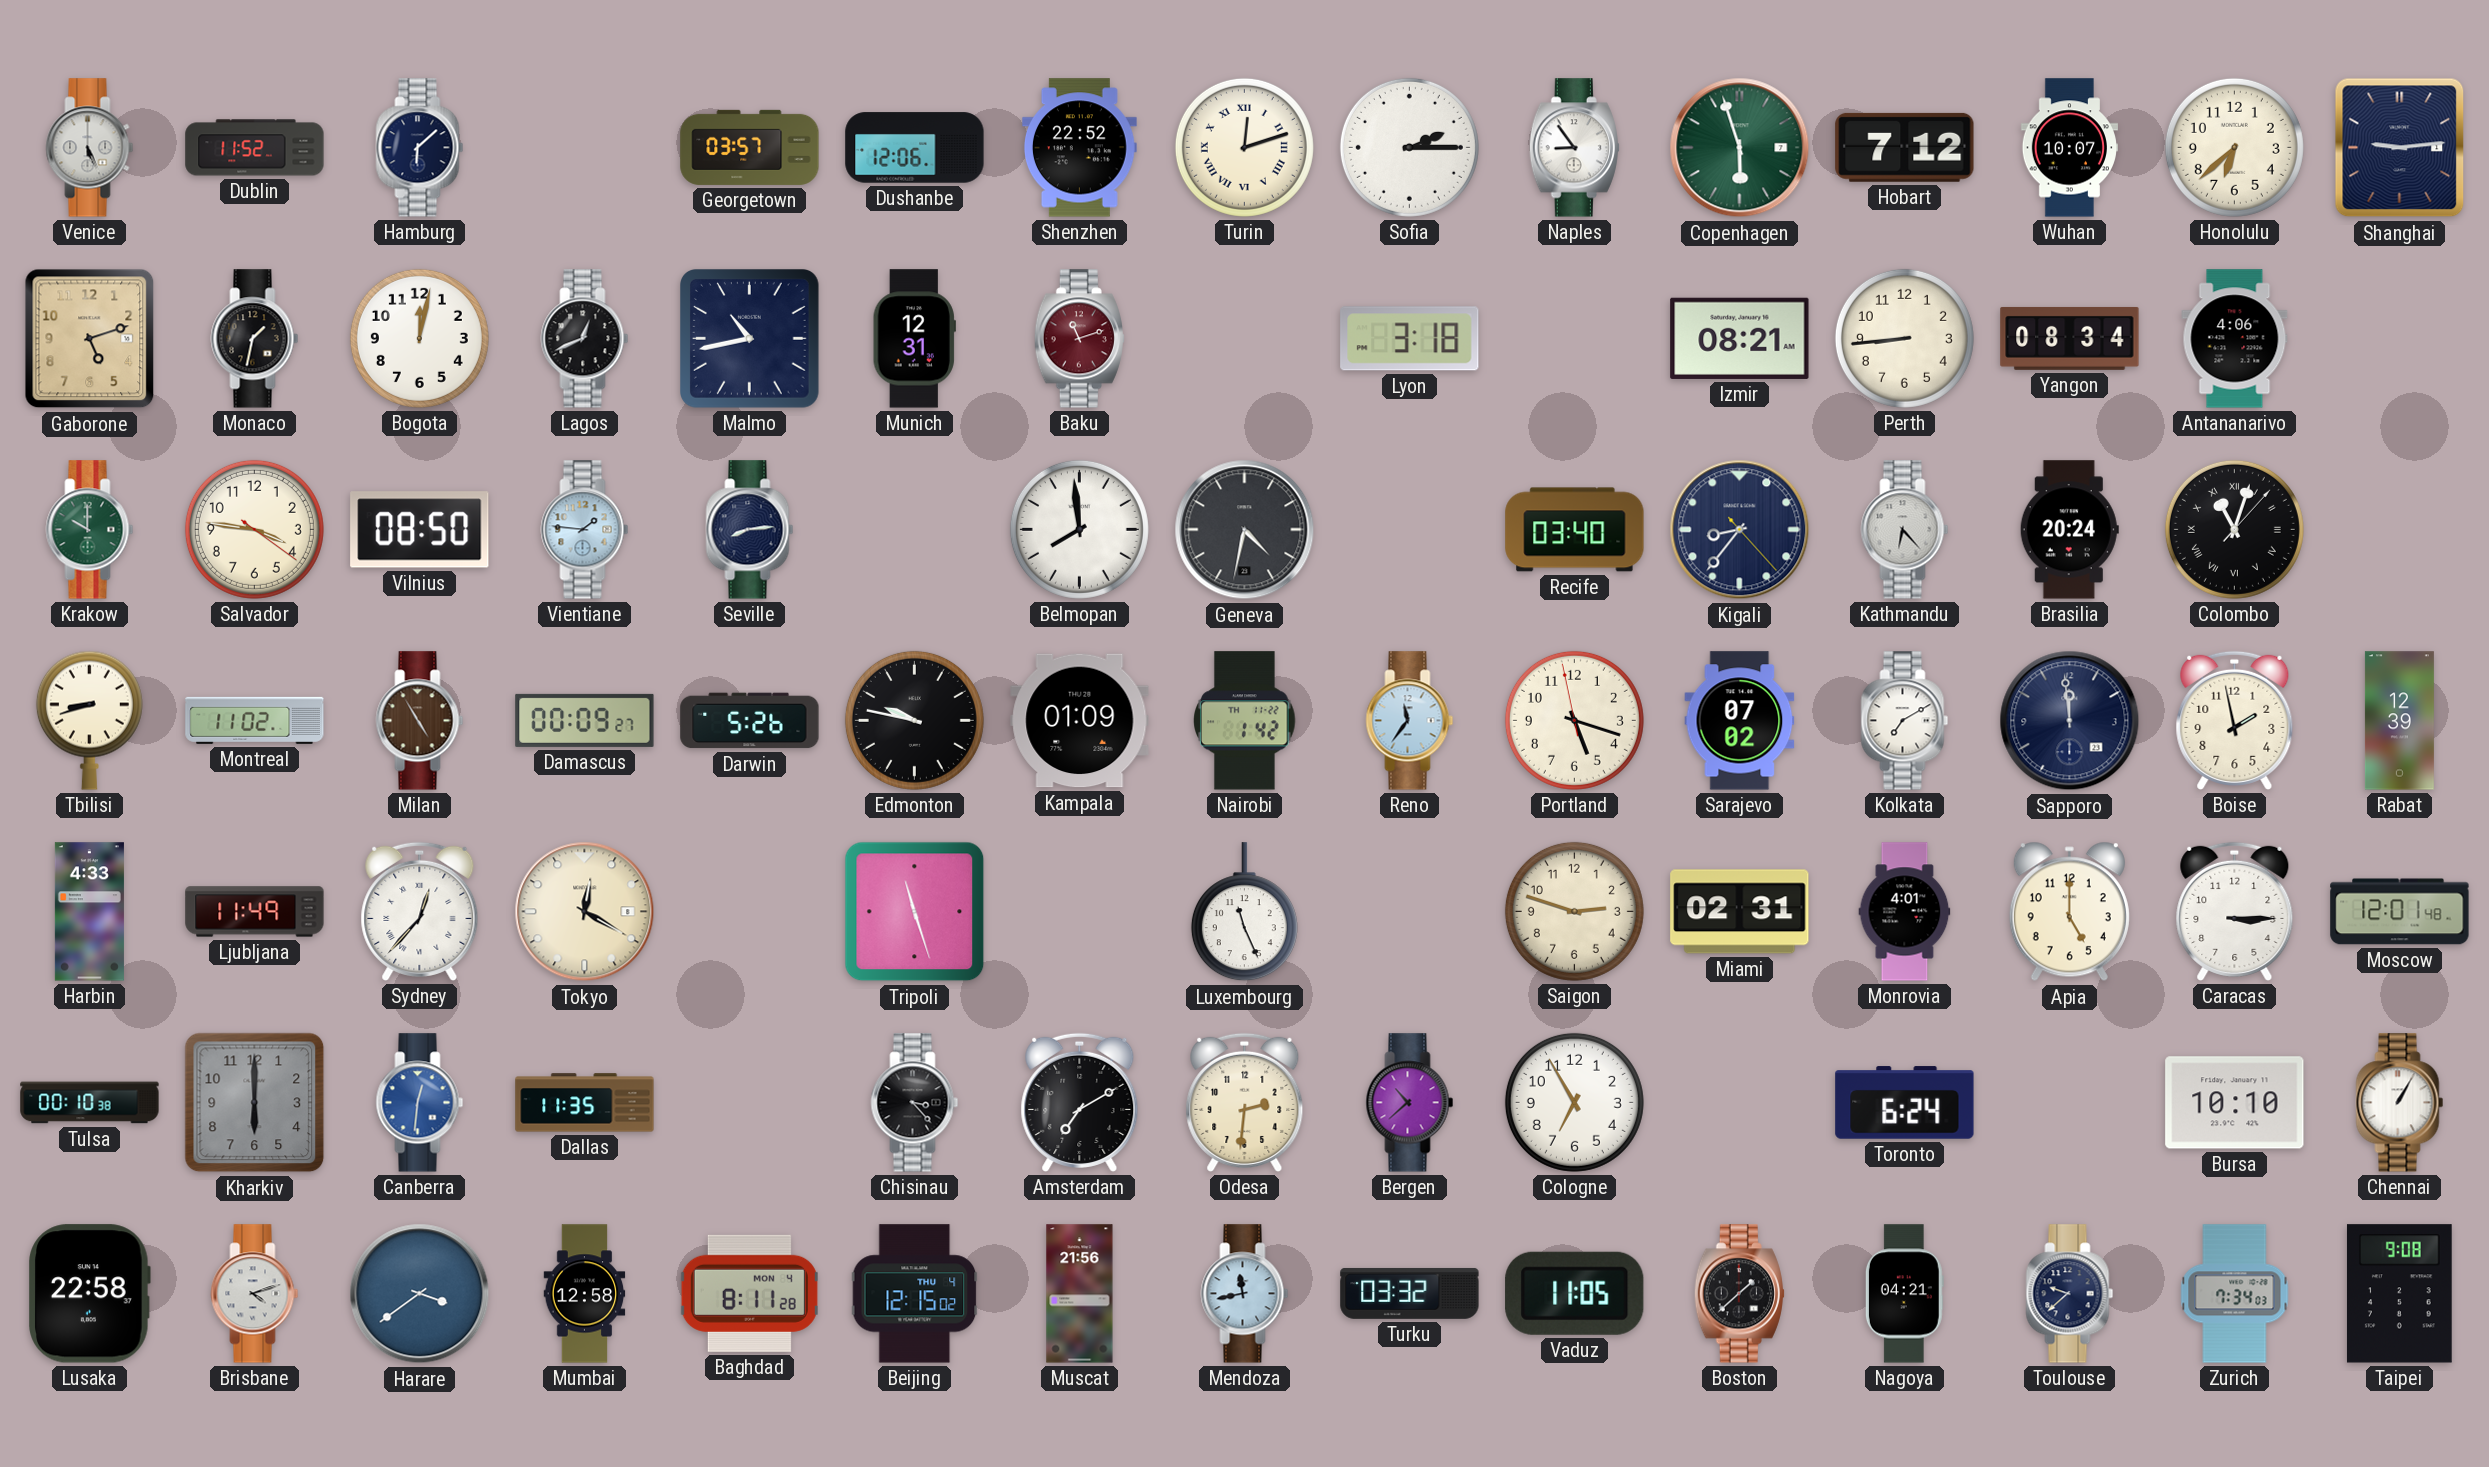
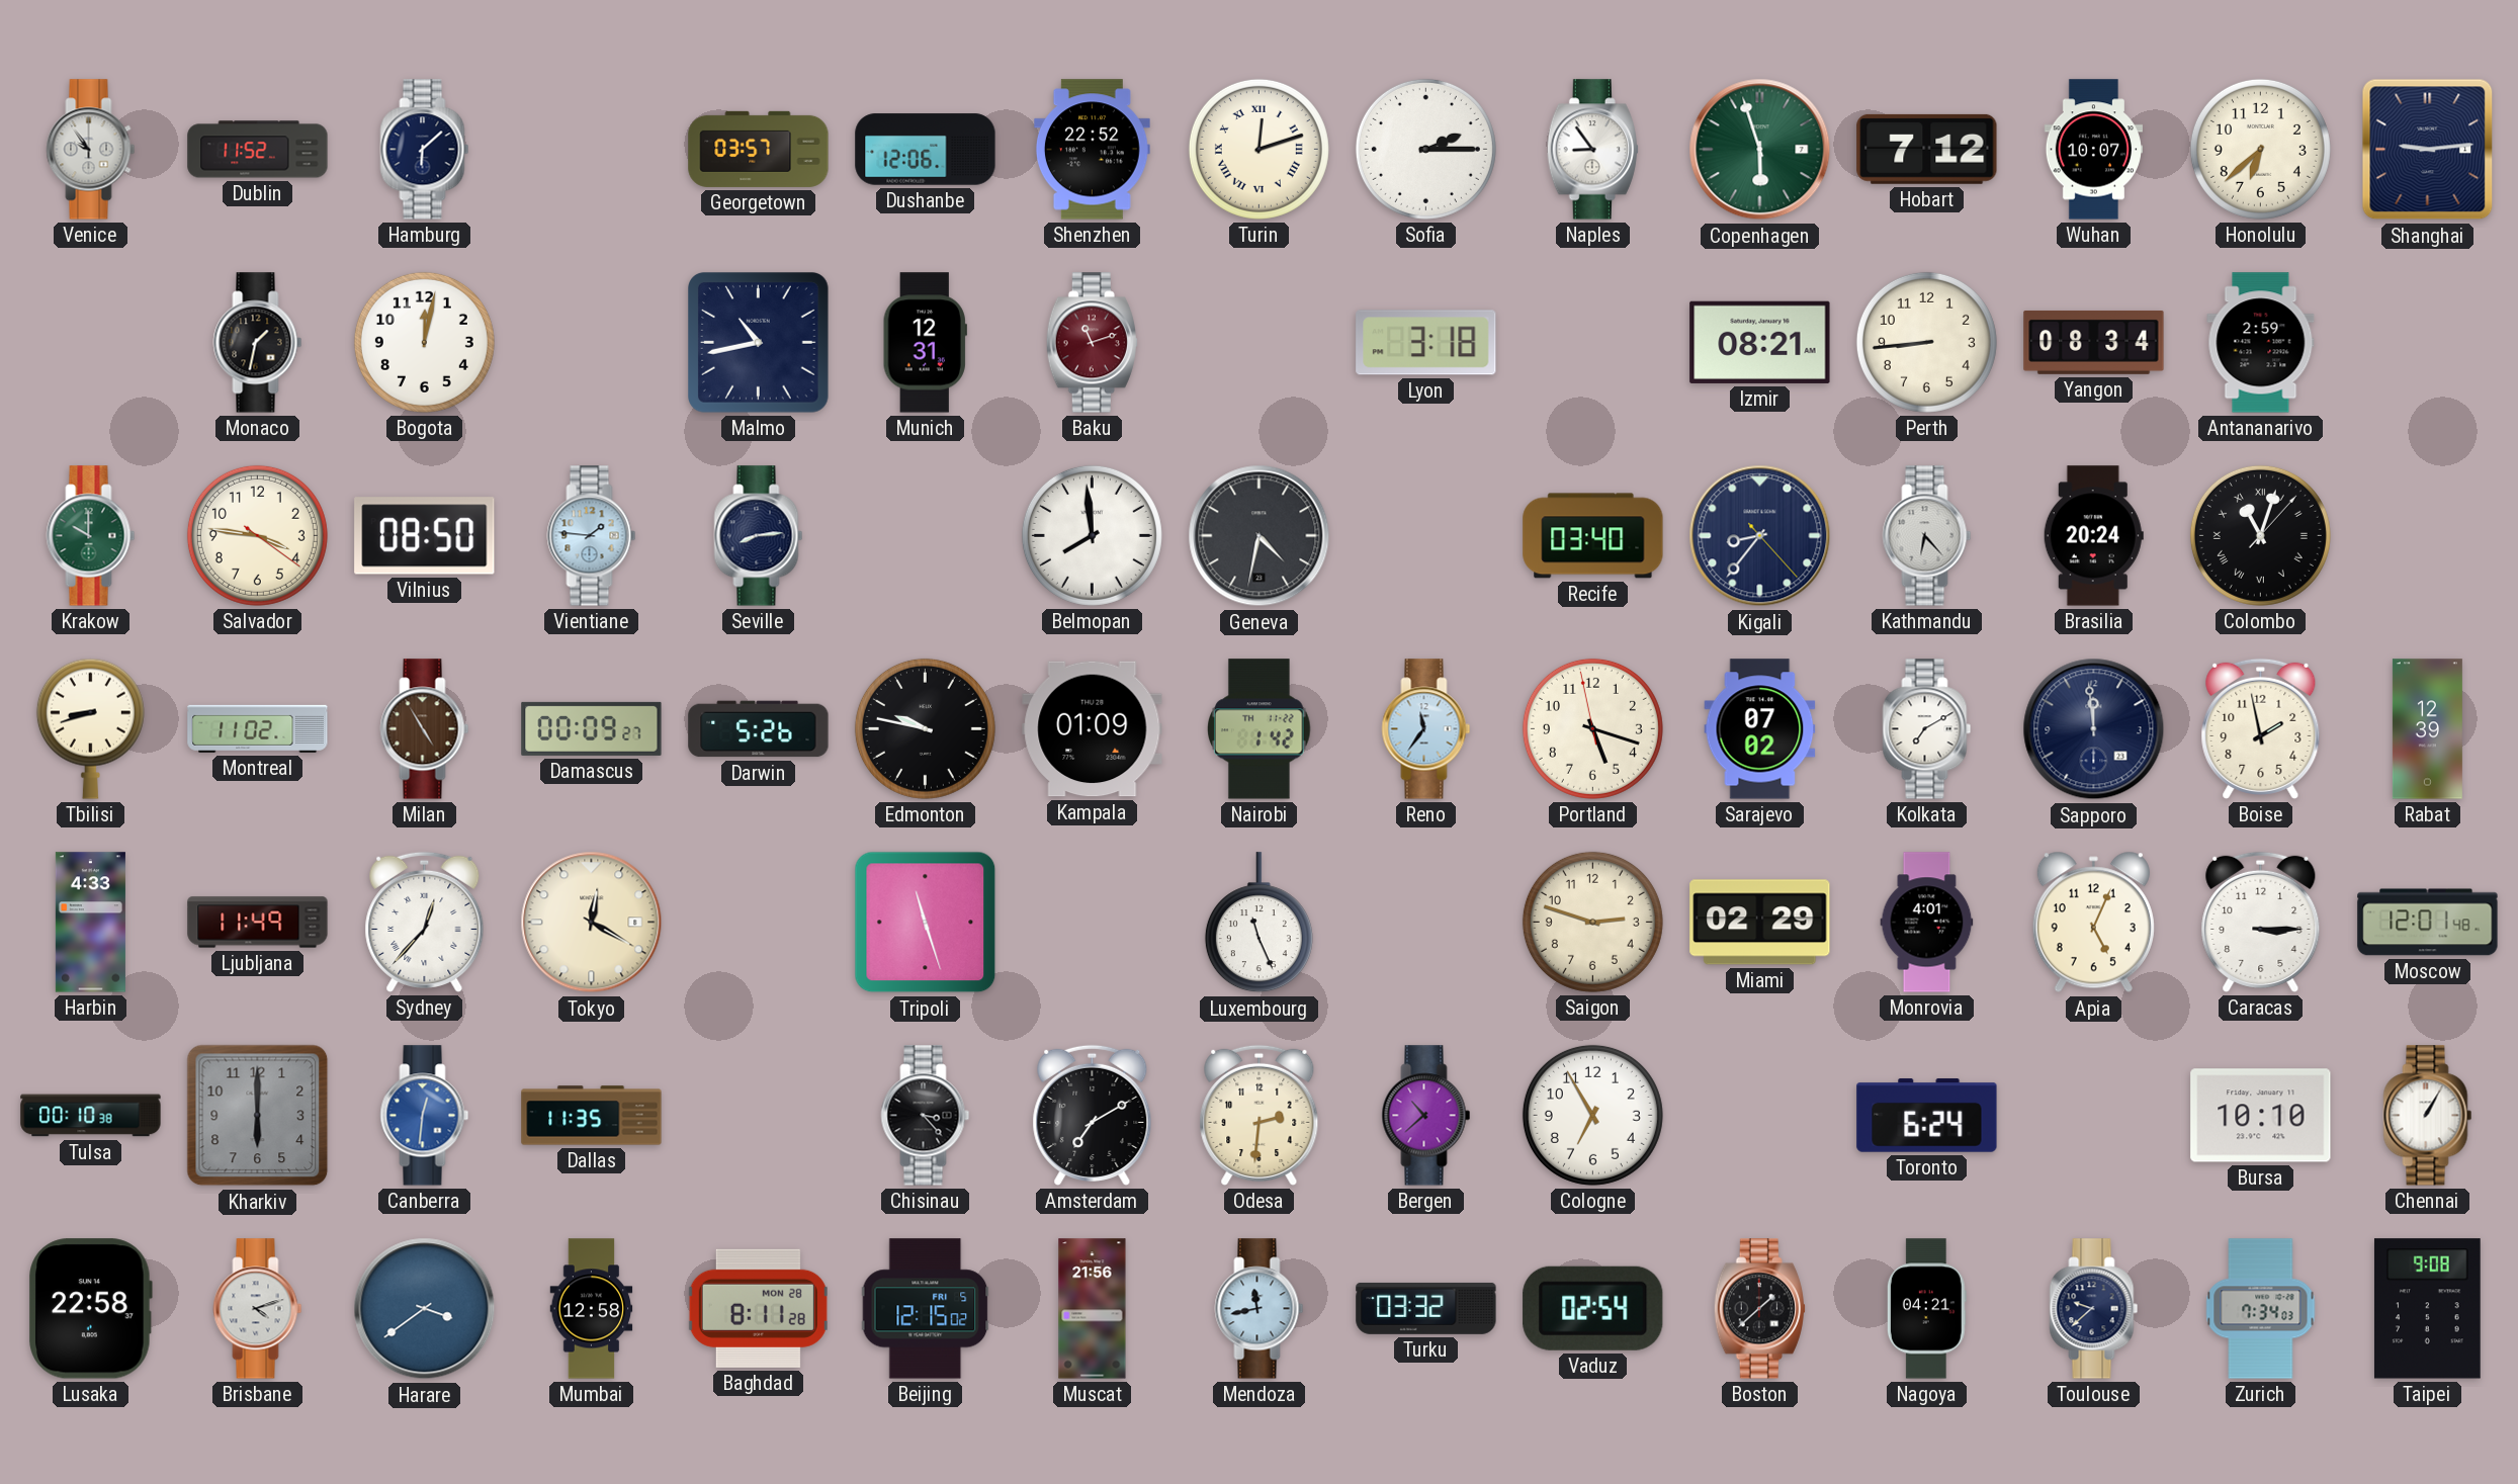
Venice: 5:26 -> 9:54
Gaborone: 5:12 -> none
Lagos: 12:41 -> none
Antananarivo: 4:06 -> 2:59
Miami: 02:31 -> 02:29
Apia: 5:00 -> 5:04
Baghdad date: MON 4 -> MON 28
Beijing date: THU 4 -> FRI 5
Vaduz: 11:05 -> 02:54
